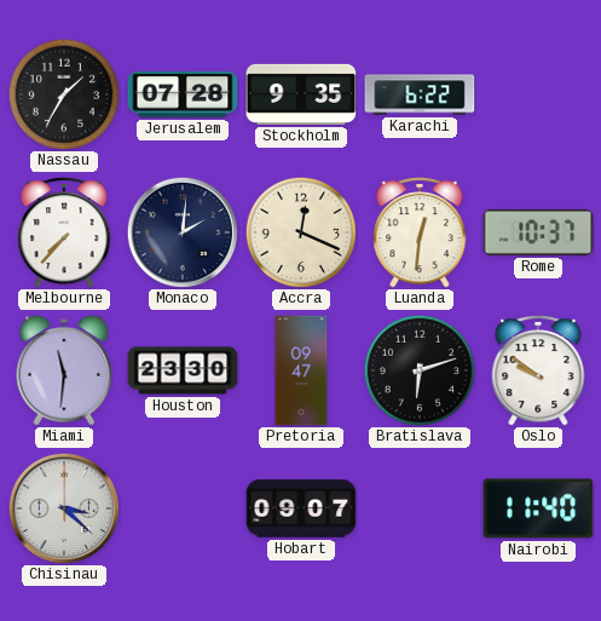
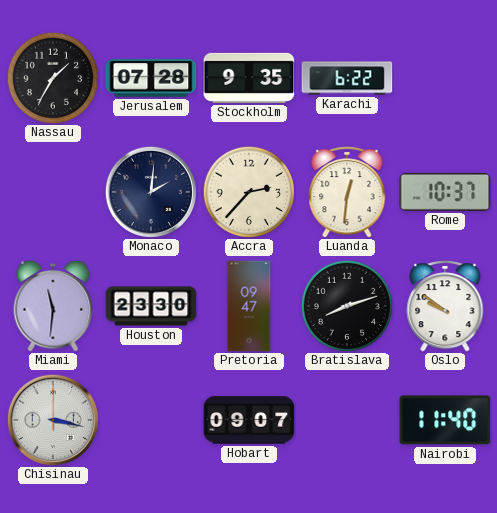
Melbourne: 7:37 -> none
Accra: 12:19 -> 2:37
Bratislava: 6:12 -> 8:12
Chisinau: 3:22 -> 3:17
